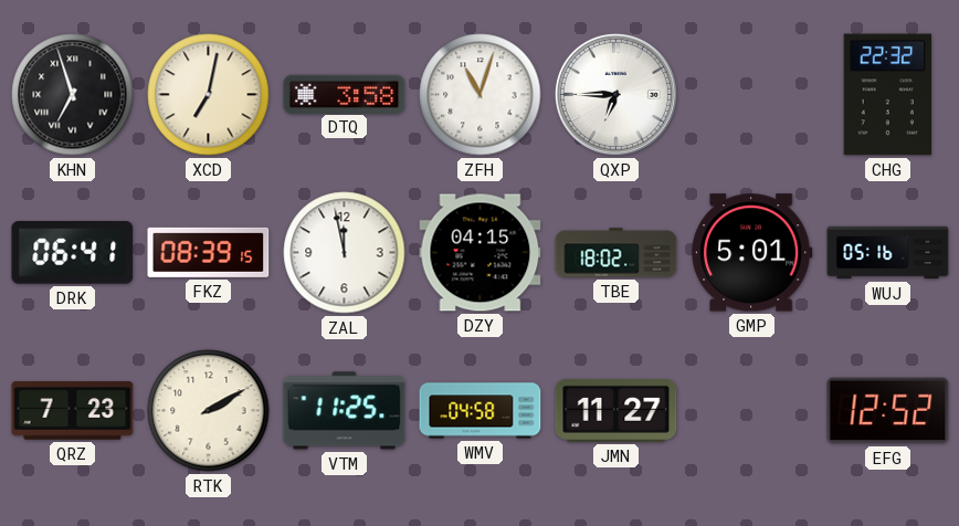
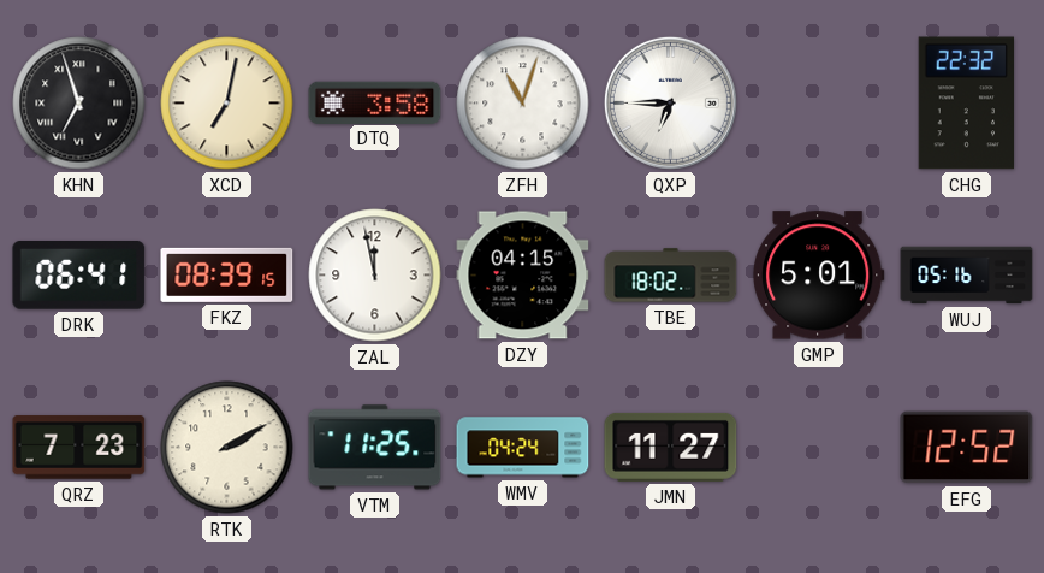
WMV: 04:58 -> 04:24
